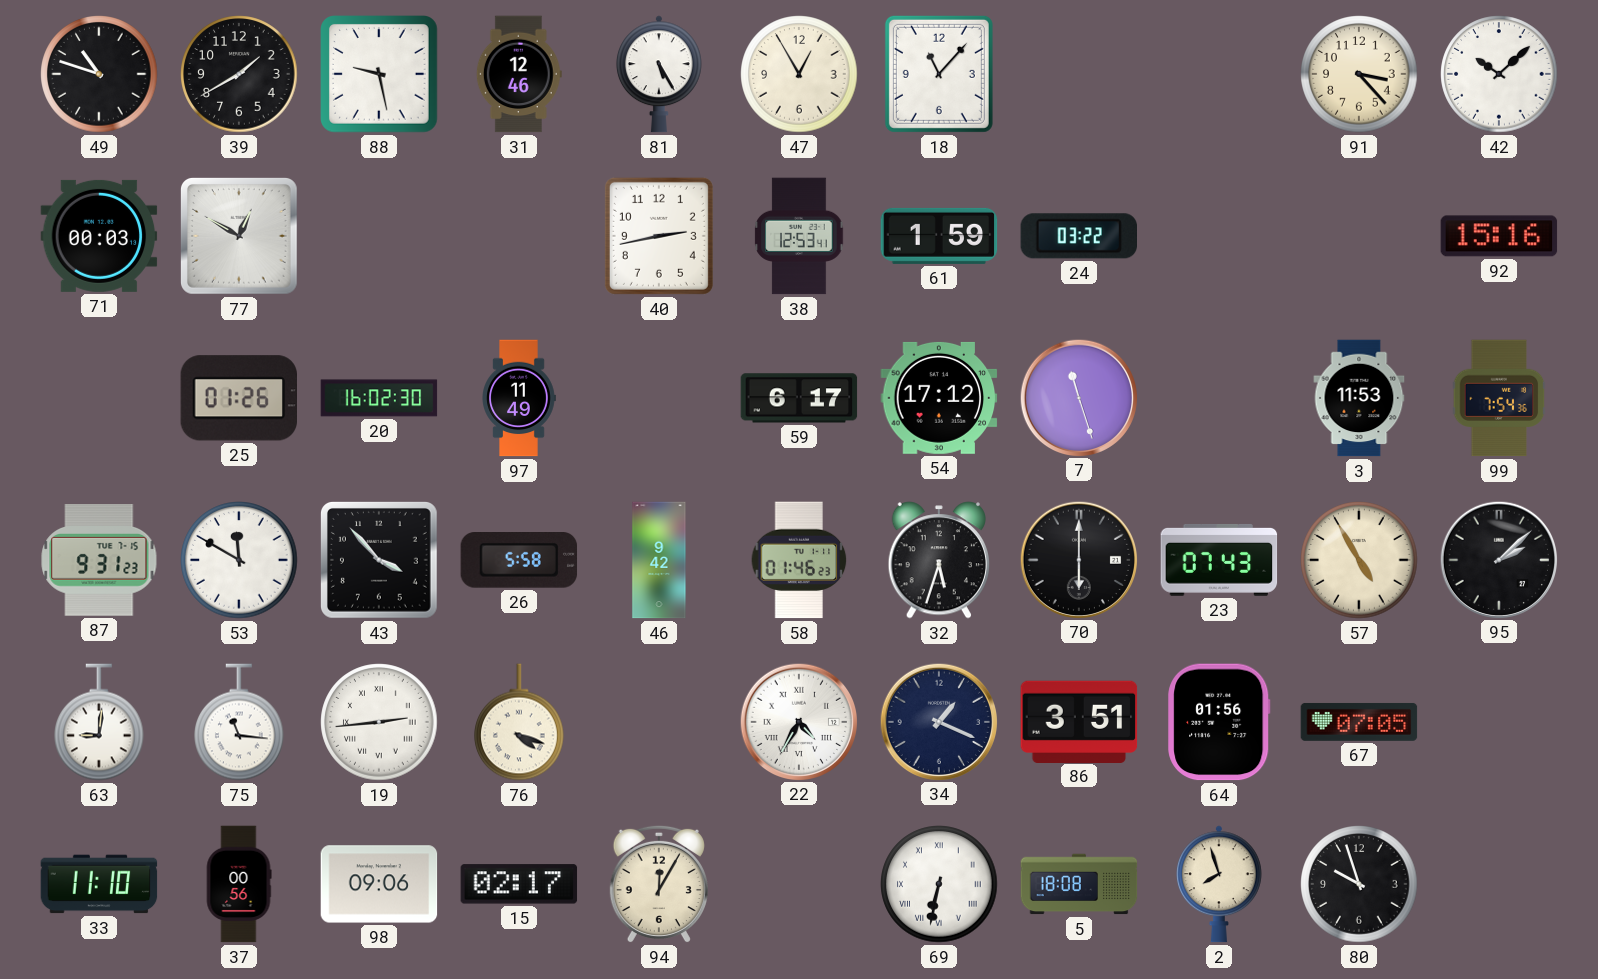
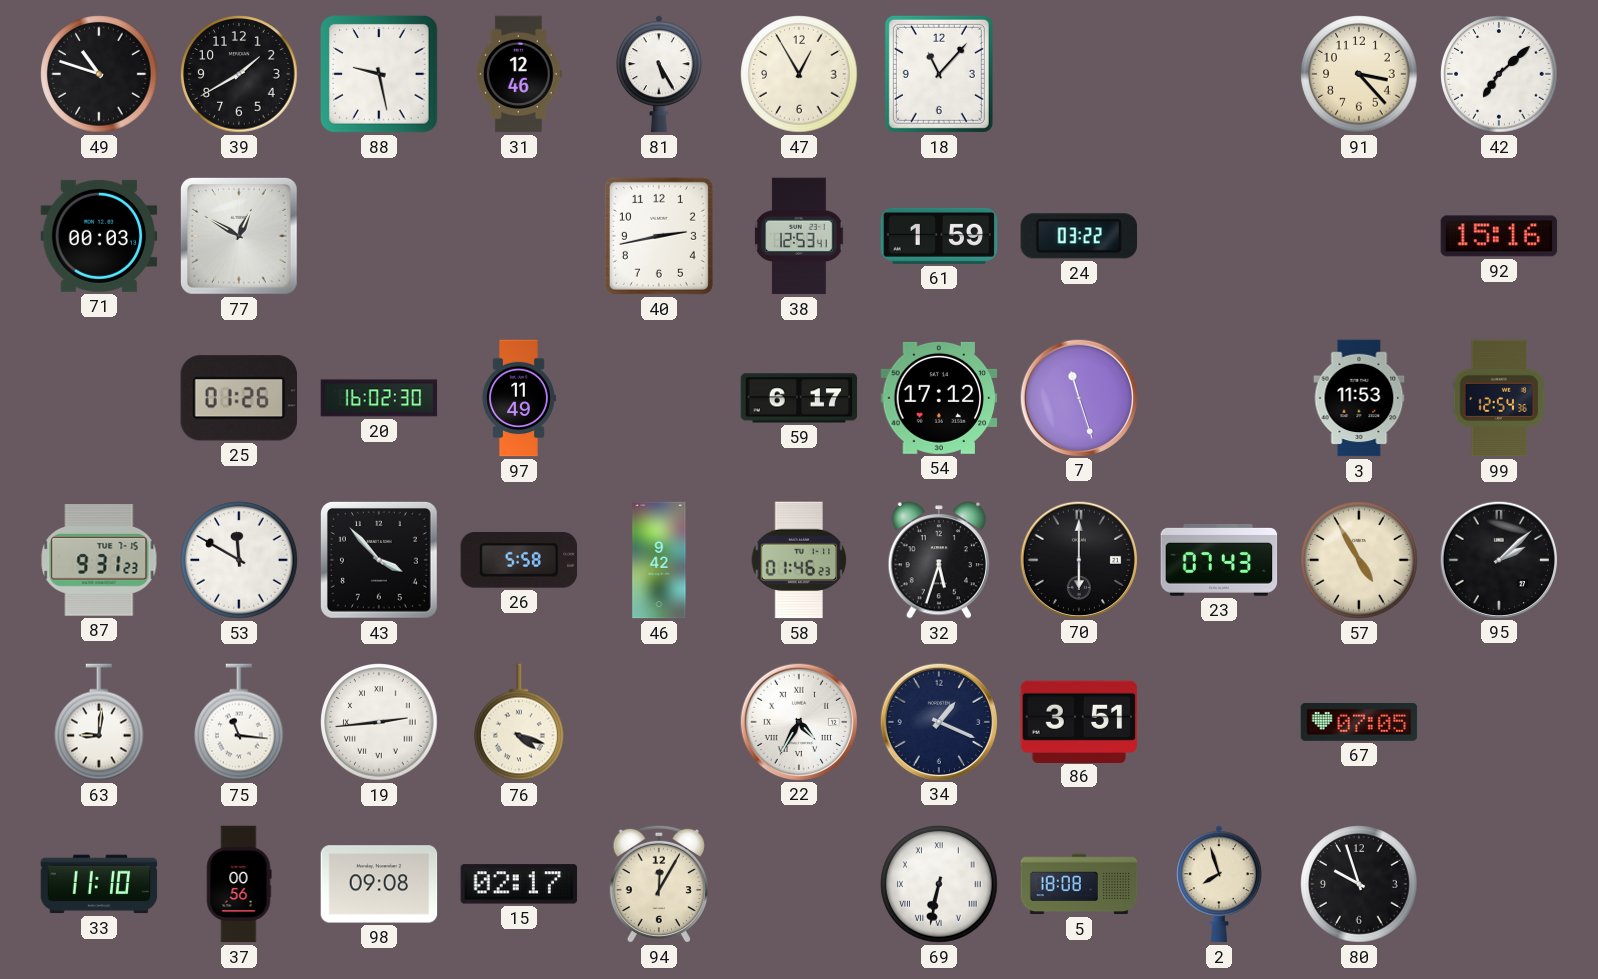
42: 10:08 -> 7:08
99: 7:54 -> 12:54
64: 01:56 -> none
98: 09:06 -> 09:08
